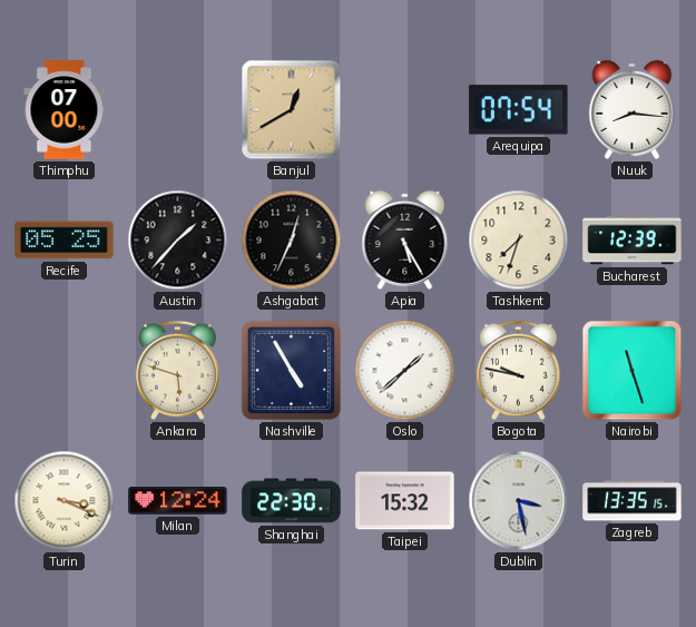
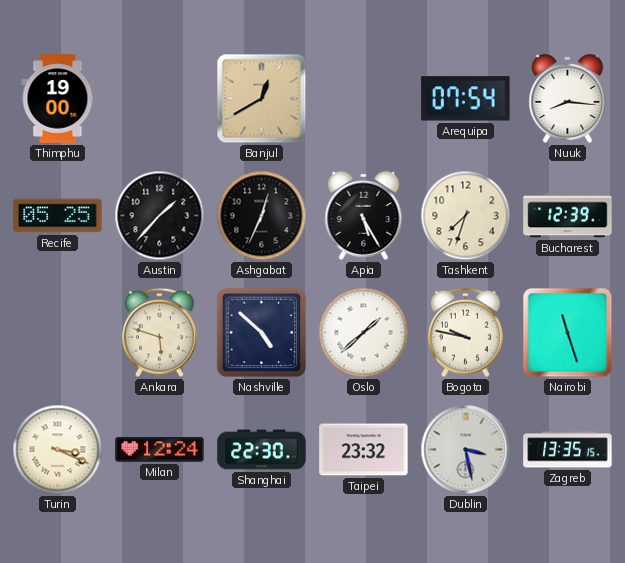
Thimphu: 07:00 -> 19:00
Nashville: 4:55 -> 4:52
Taipei: 15:32 -> 23:32
